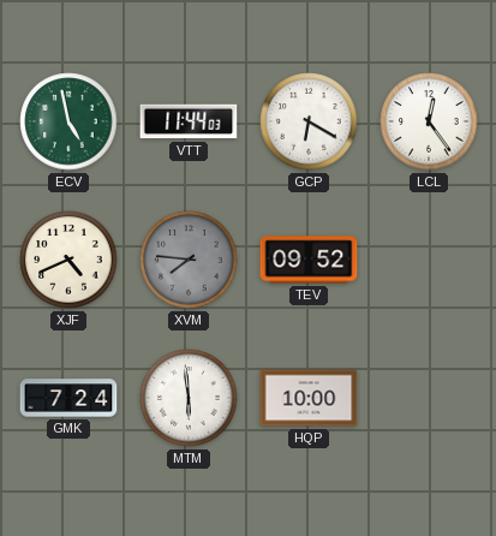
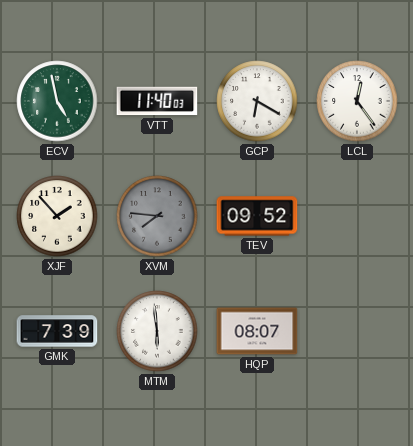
VTT: 11:44 -> 11:40
XJF: 4:41 -> 1:53
GMK: 7:24 -> 7:39
HQP: 10:00 -> 08:07
